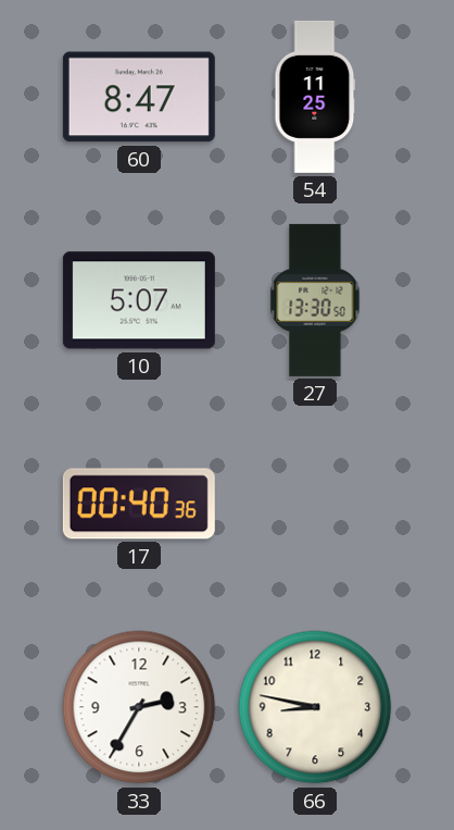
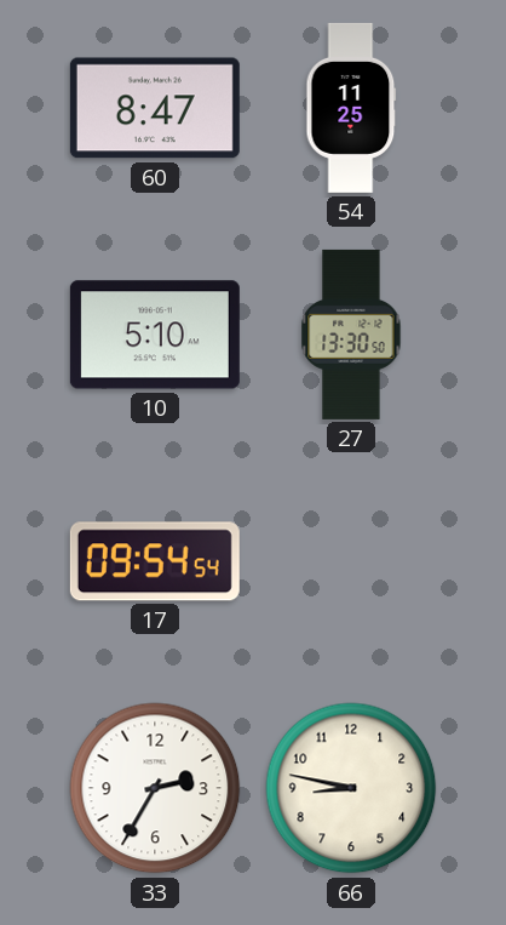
10: 5:07 -> 5:10
17: 00:40 -> 09:54
